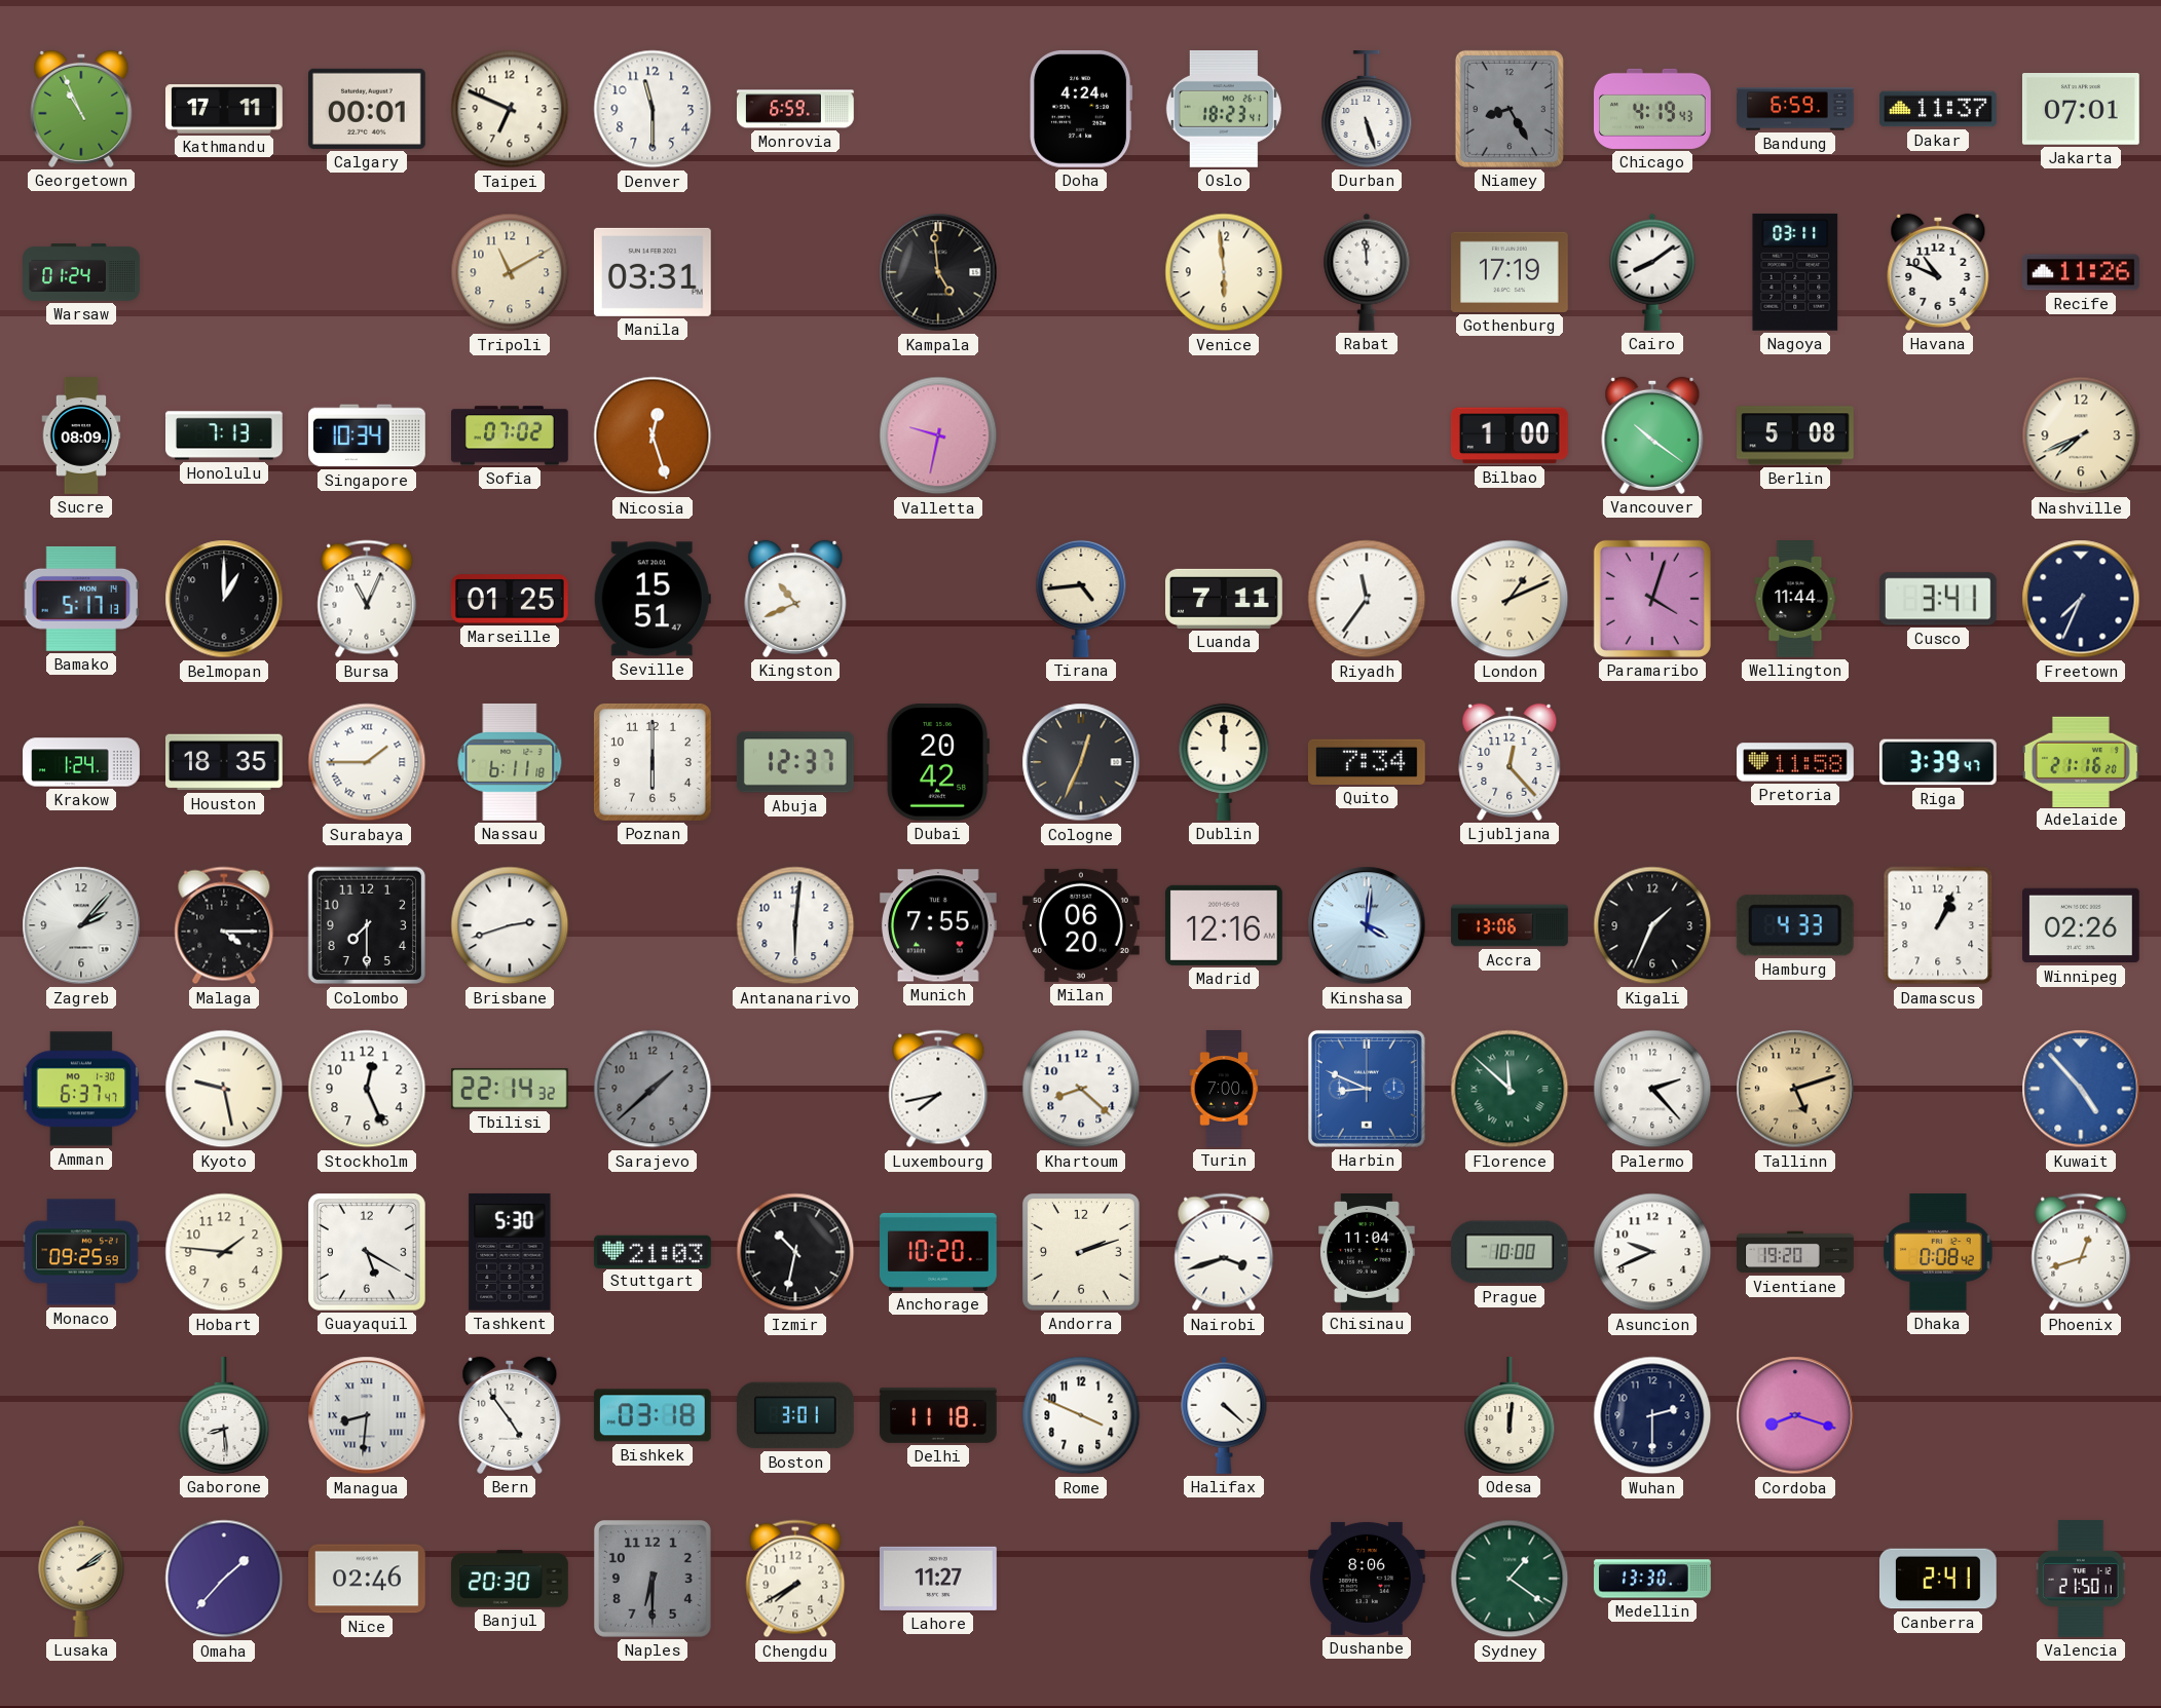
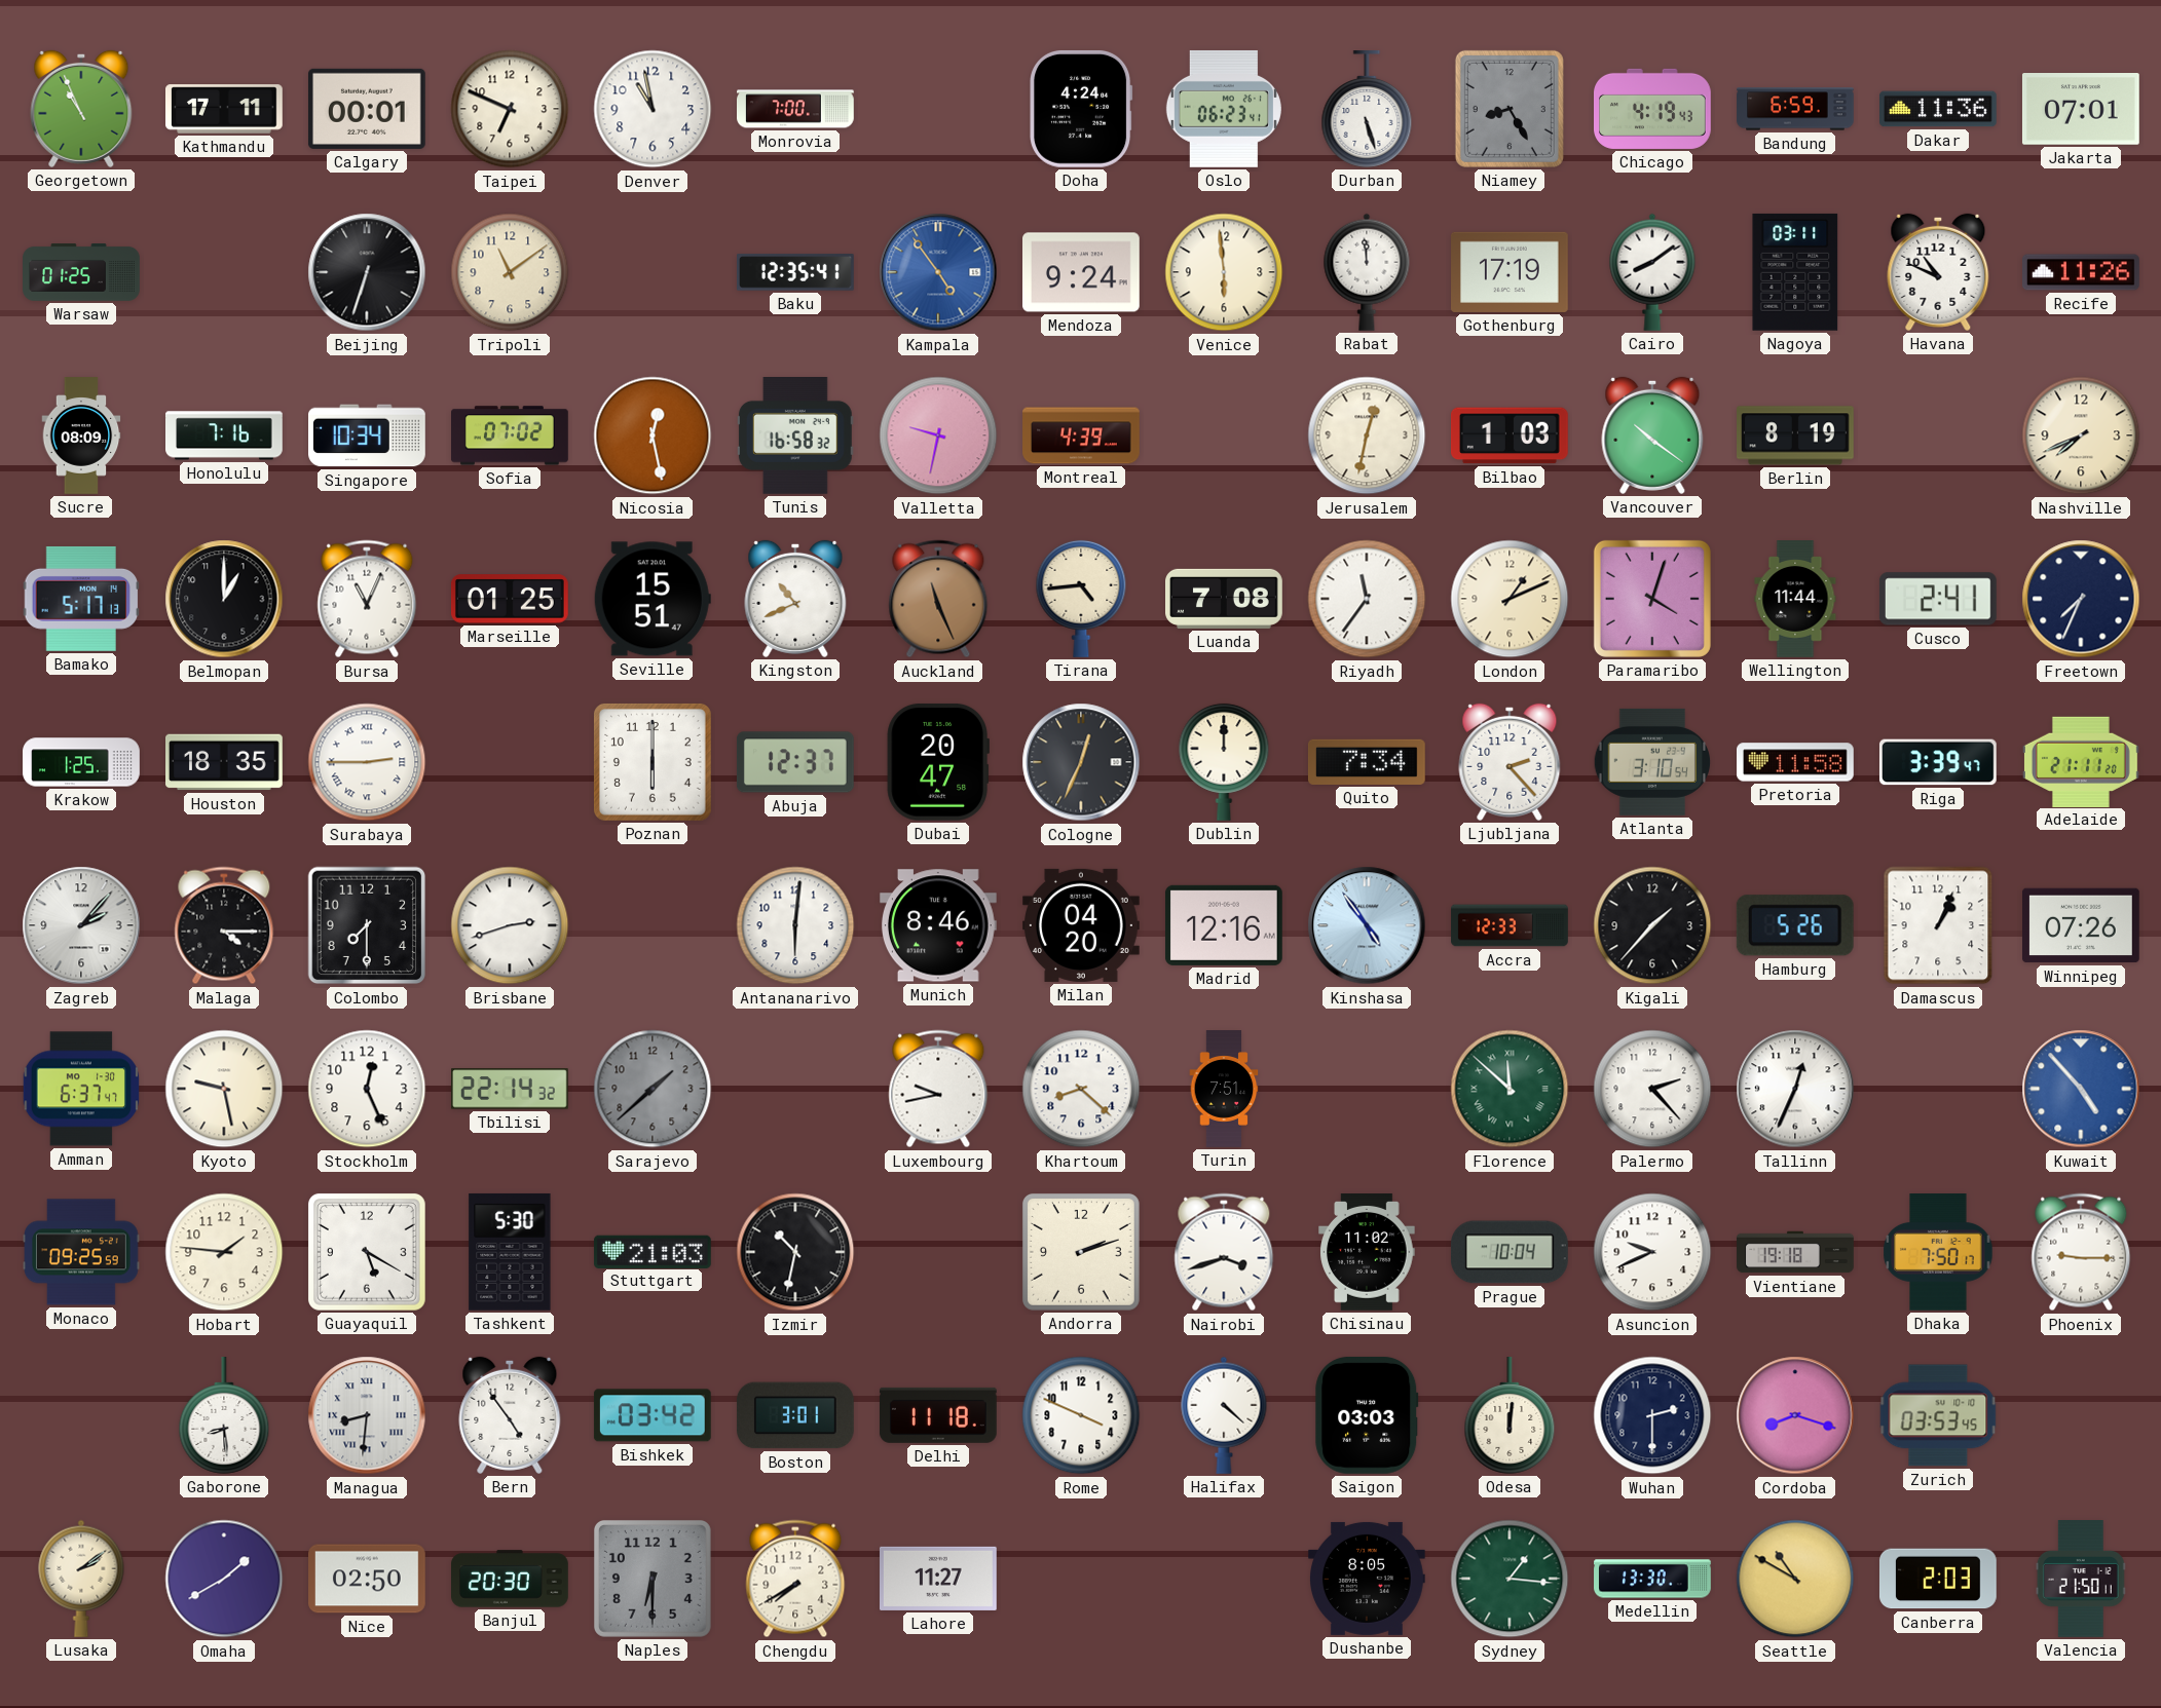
Denver: 11:30 -> 10:58
Monrovia: 6:59 -> 7:00
Oslo: 18:23 -> 06:23
Dakar: 11:37 -> 11:36
Warsaw: 01:24 -> 01:25
Beijing: none -> 6:33
Tripoli: 11:10 -> 11:09
Manila: 03:31 -> none
Baku: none -> 12:35
Kampala: 4:59 -> 4:54
Kampala dial: black -> blue
Mendoza: none -> 9:24
Honolulu: 7:13 -> 7:16
Nicosia: 12:27 -> 12:28
Tunis: none -> 16:58
Montreal: none -> 4:39
Jerusalem: none -> 12:32
Bilbao: 1:00 -> 1:03
Berlin: 5:08 -> 8:19
Auckland: none -> 11:26
Luanda: 7:11 -> 7:08
Cusco: 3:41 -> 2:41
Krakow: 1:24 -> 1:25
Surabaya: 1:45 -> 2:45
Nassau: 6:11 -> none
Dubai: 20:42 -> 20:47
Ljubljana: 12:23 -> 2:23
Atlanta: none -> 3:10
Adelaide: 21:16 -> 21:11
Munich: 7:55 -> 8:46
Milan: 06:20 -> 04:20
Kinshasa: 4:01 -> 4:54
Accra: 13:06 -> 12:33
Kigali: 1:34 -> 1:37
Hamburg: 4:33 -> 5:26
Winnipeg: 02:26 -> 07:26
Luxembourg: 7:43 -> 9:43
Turin: 7:00 -> 7:51
Harbin: 8:49 -> none
Tallinn: 5:12 -> 12:34
Tallinn dial: champagne -> white
Anchorage: 10:20 -> none
Chisinau: 11:04 -> 11:02
Prague: 10:00 -> 10:04
Vientiane: 19:20 -> 19:18
Dhaka: 0:08 -> 7:50
Phoenix: 12:42 -> 9:15
Bishkek: 03:18 -> 03:42
Saigon: none -> 03:03
Zurich: none -> 03:53
Omaha: 1:37 -> 1:40
Nice: 02:46 -> 02:50
Dushanbe: 8:06 -> 8:05
Sydney: 1:21 -> 1:16
Seattle: none -> 10:50
Canberra: 2:41 -> 2:03
